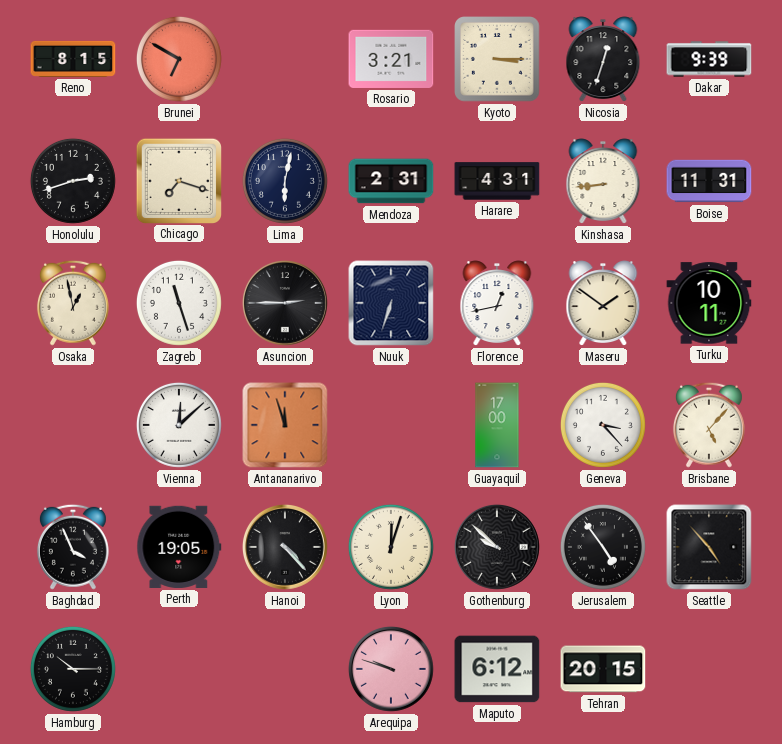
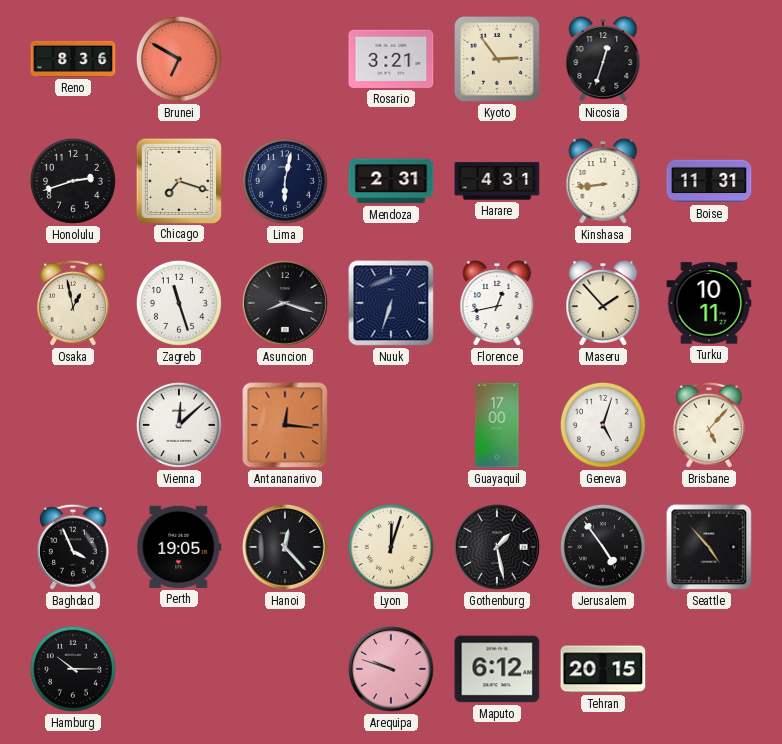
Reno: 8:15 -> 8:36
Kyoto: 3:15 -> 2:54
Dakar: 9:39 -> none
Asuncion: 2:45 -> 8:18
Maseru: 1:51 -> 1:53
Antananarivo: 11:57 -> 12:16
Geneva: 3:23 -> 5:03
Hanoi: 4:23 -> 12:23
Gothenburg: 9:52 -> 1:28
